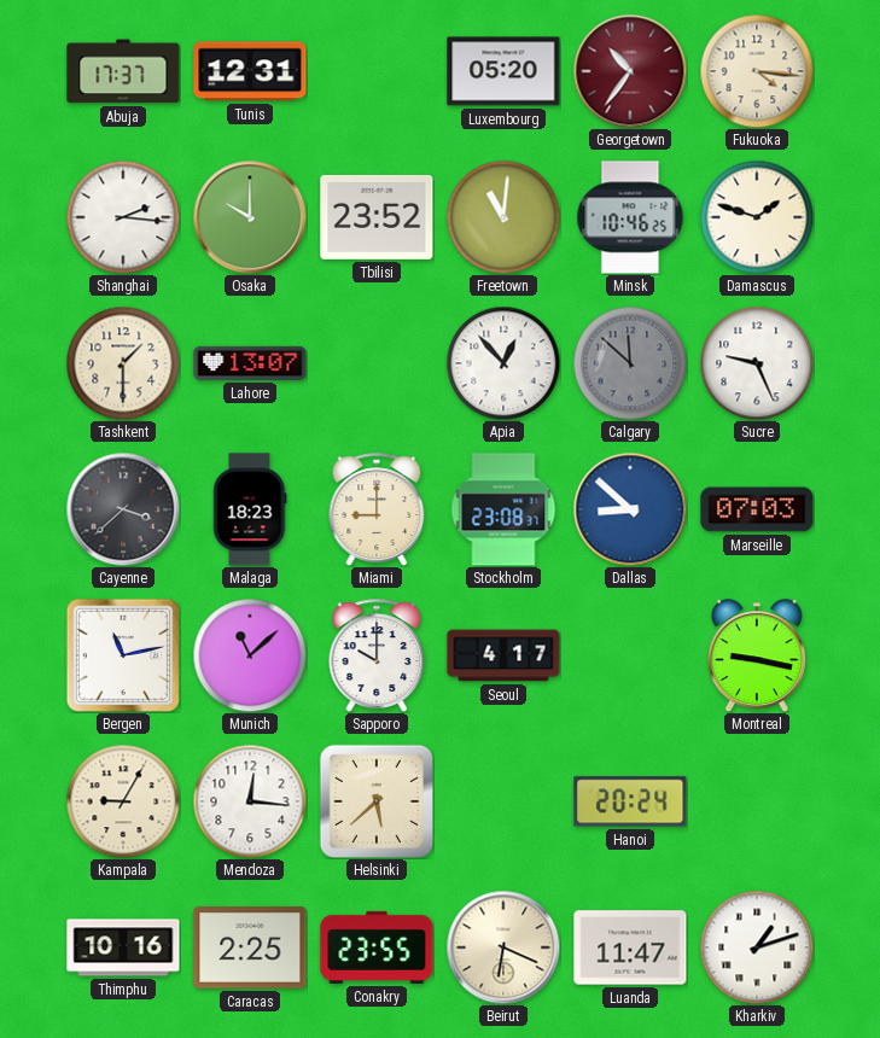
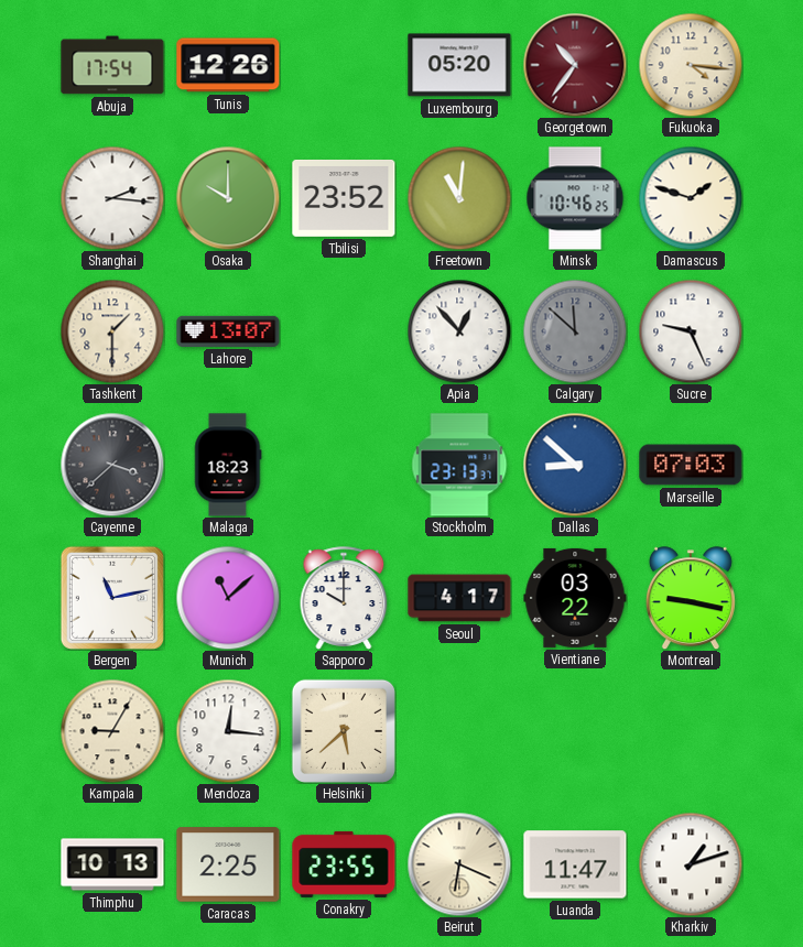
Abuja: 17:37 -> 17:54
Tunis: 12:31 -> 12:26
Miami: 9:00 -> none
Stockholm: 23:08 -> 23:13
Vientiane: none -> 03:22
Hanoi: 20:24 -> none
Thimphu: 10:16 -> 10:13
